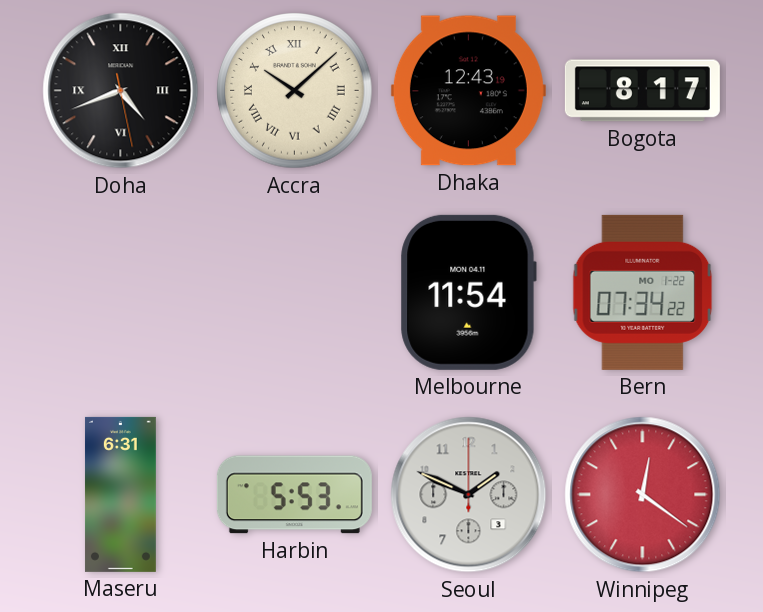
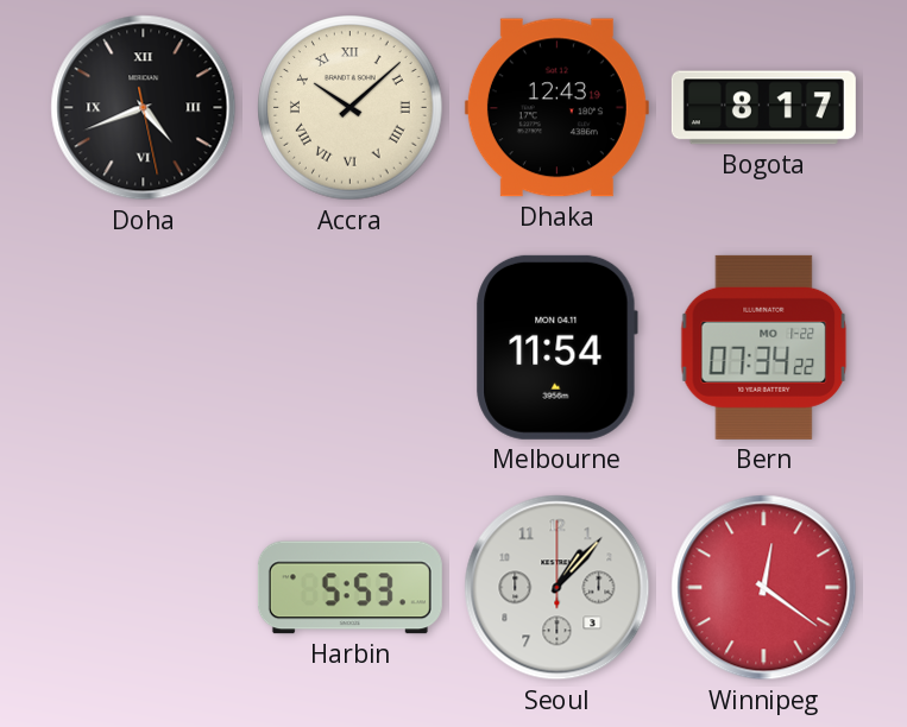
Maseru: 6:31 -> none
Seoul: 1:49 -> 1:07
